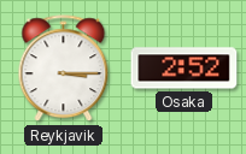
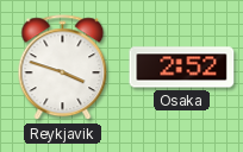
Reykjavik: 3:15 -> 3:48
